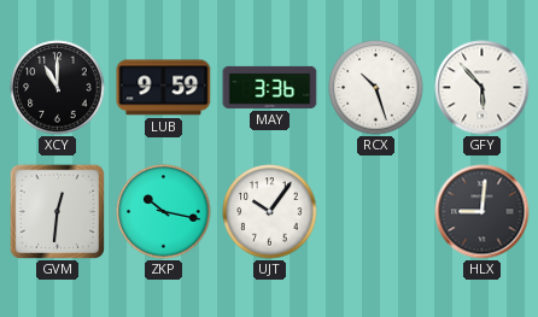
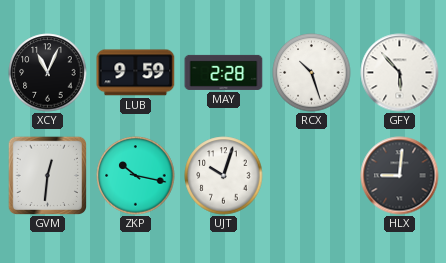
XCY: 11:00 -> 11:04
MAY: 3:36 -> 2:28
UJT: 10:06 -> 10:03
